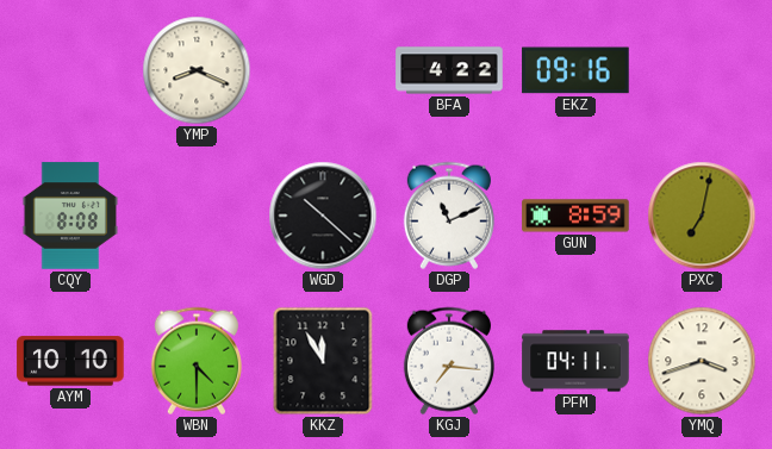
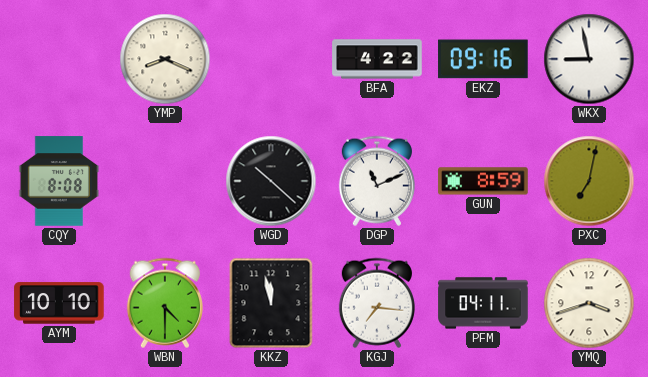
WKX: none -> 8:58
KKZ: 11:55 -> 11:58
